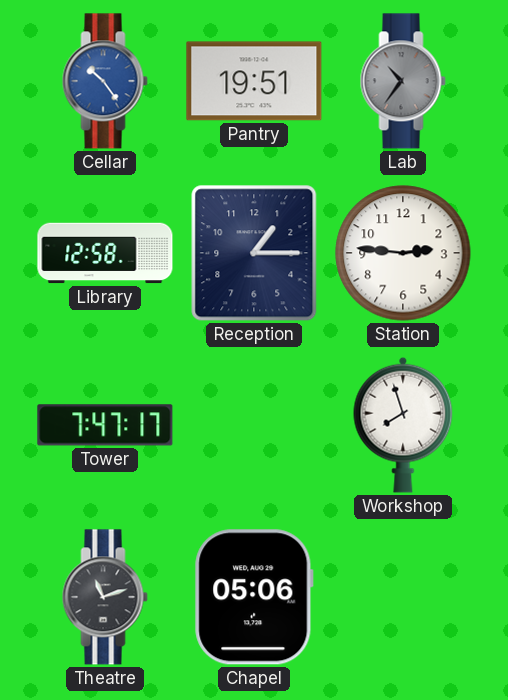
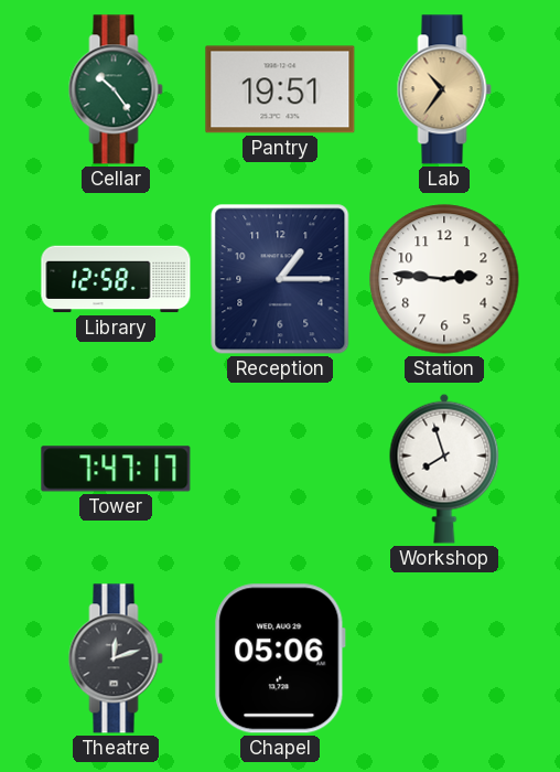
Cellar dial: blue -> green
Lab dial: grey -> champagne
Theatre: 11:12 -> 12:12
